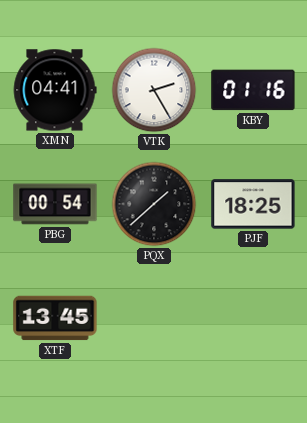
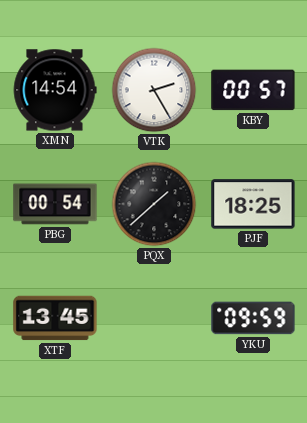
XMN: 04:41 -> 14:54
KBY: 01:16 -> 00:57
YKU: none -> 09:59
